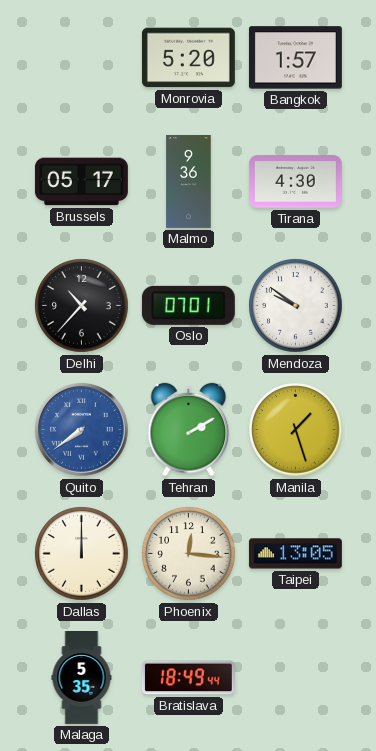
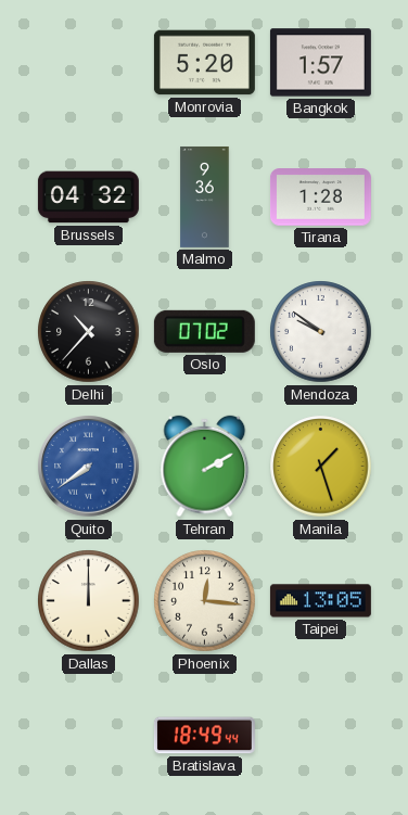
Brussels: 05:17 -> 04:32
Tirana: 4:30 -> 1:28
Oslo: 07:01 -> 07:02
Malaga: 5:35 -> none
